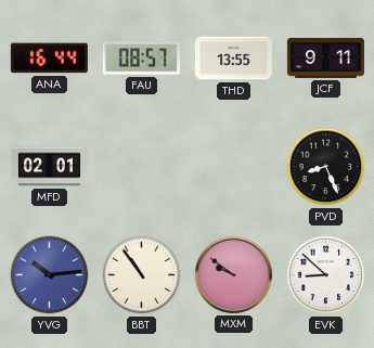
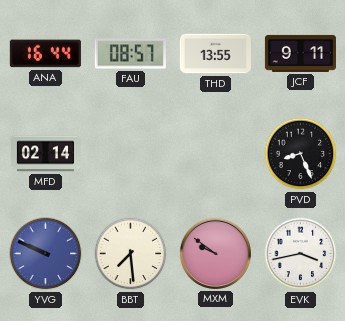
MFD: 02:01 -> 02:14
YVG: 10:14 -> 9:49
BBT: 10:54 -> 7:29
EVK: 8:52 -> 3:43
